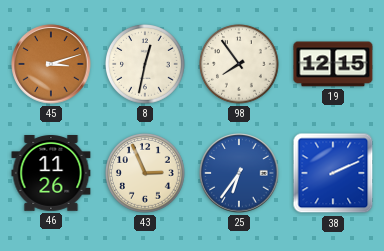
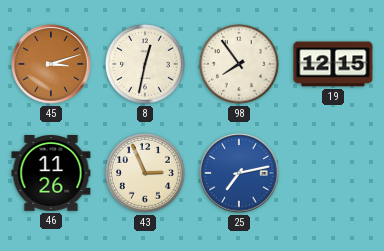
25: 6:36 -> 7:13
38: 2:11 -> none
